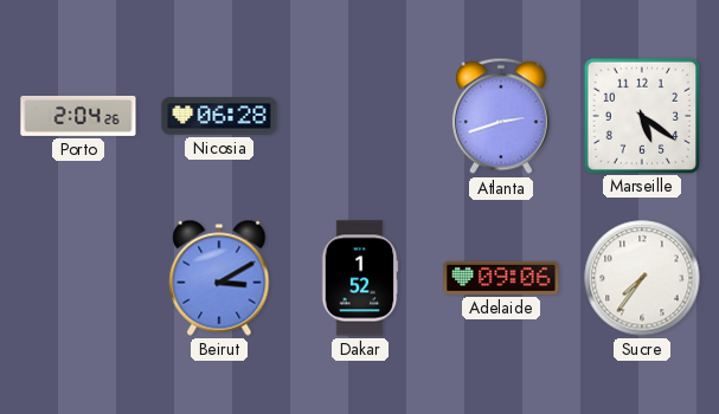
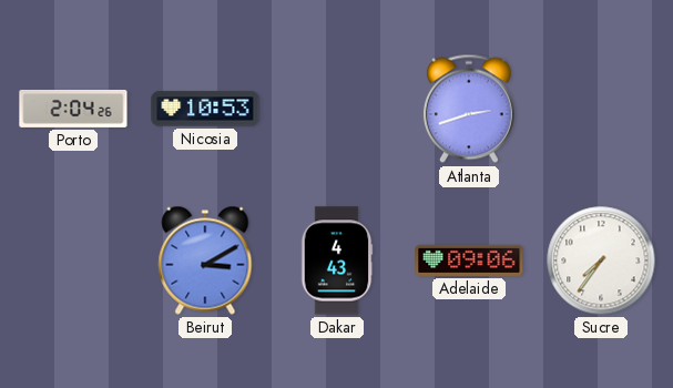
Nicosia: 06:28 -> 10:53
Marseille: 5:21 -> none
Dakar: 1:52 -> 4:43
